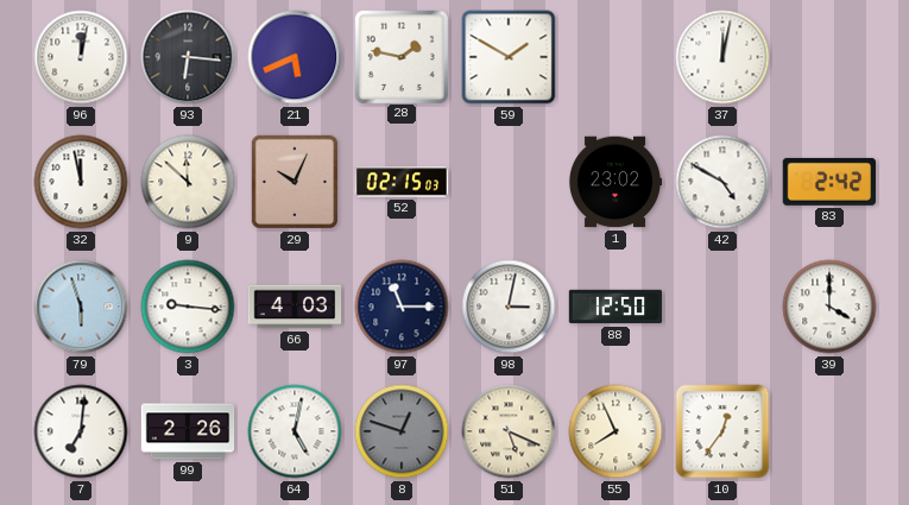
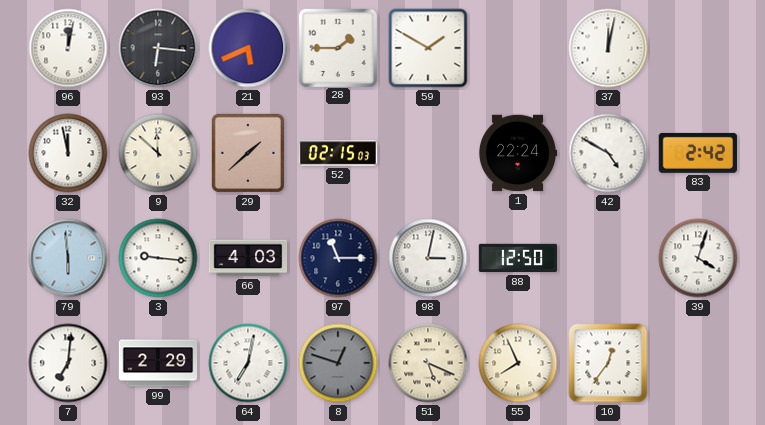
28: 1:47 -> 1:45
29: 10:04 -> 1:38
1: 23:02 -> 22:24
79: 5:57 -> 5:59
39: 4:00 -> 4:03
99: 2:26 -> 2:29
64: 5:02 -> 7:02
